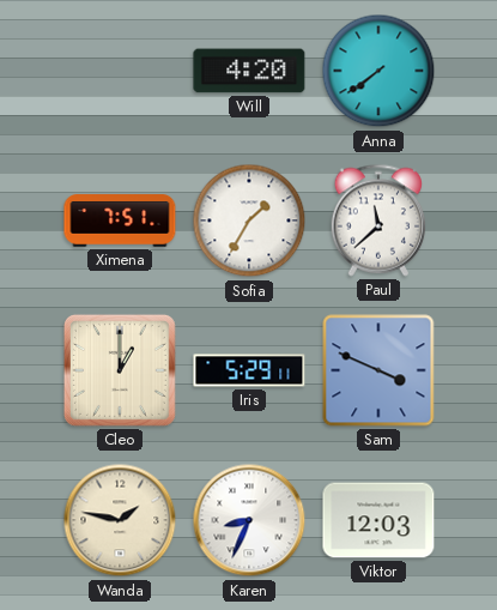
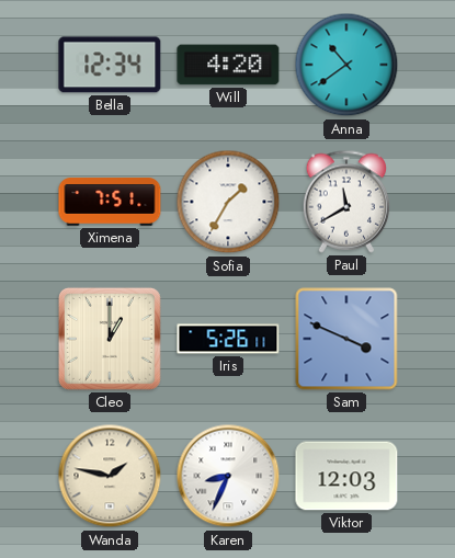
Bella: none -> 12:34
Anna: 7:39 -> 10:39
Paul: 11:38 -> 11:40
Iris: 5:29 -> 5:26
